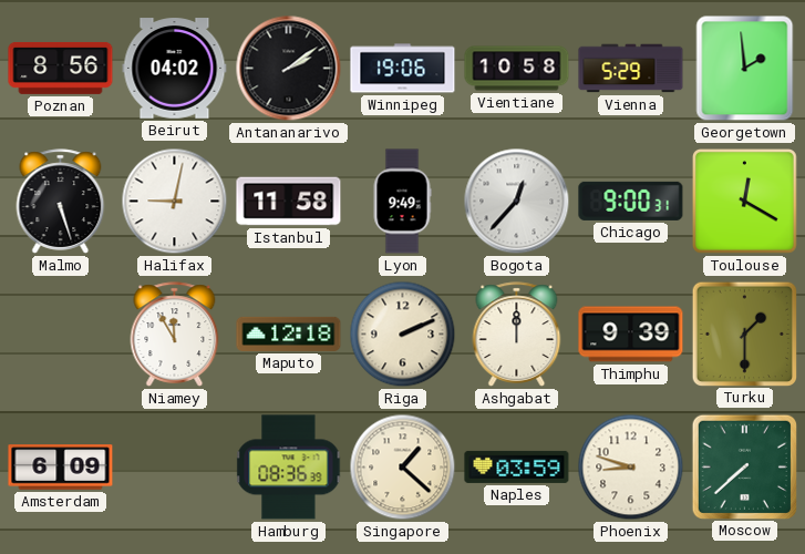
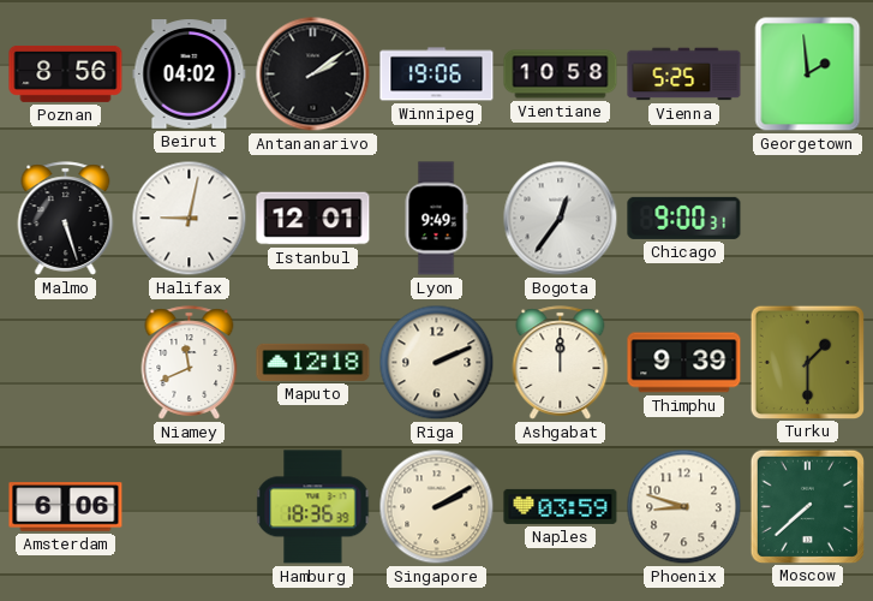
Vienna: 5:29 -> 5:25
Istanbul: 11:58 -> 12:01
Bogota: 12:37 -> 12:36
Toulouse: 12:20 -> none
Niamey: 11:55 -> 11:41
Amsterdam: 6:09 -> 6:06
Hamburg: 08:36 -> 18:36
Singapore: 1:22 -> 2:10
